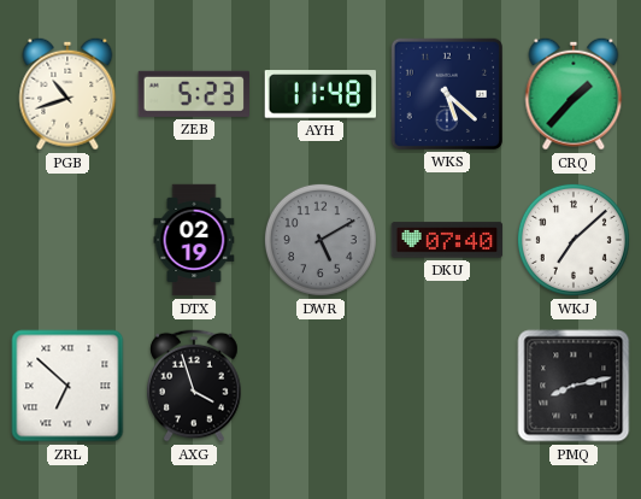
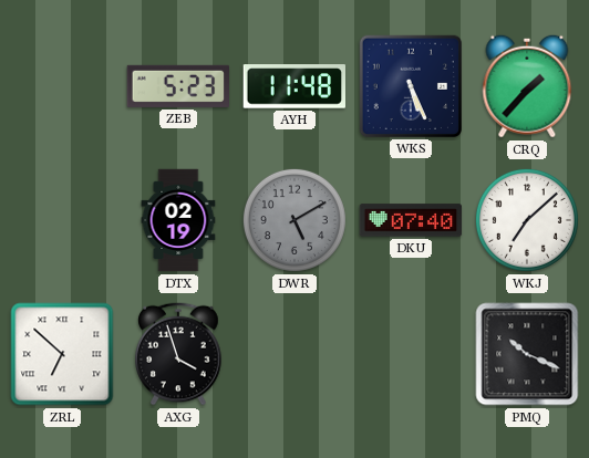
PGB: 10:42 -> none
WKS: 5:22 -> 5:26
PMQ: 8:13 -> 10:19
